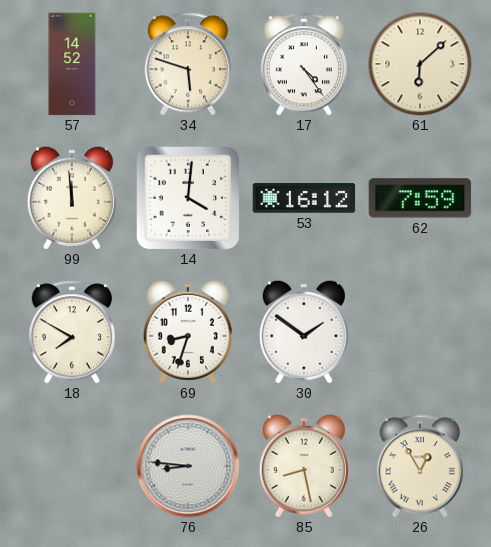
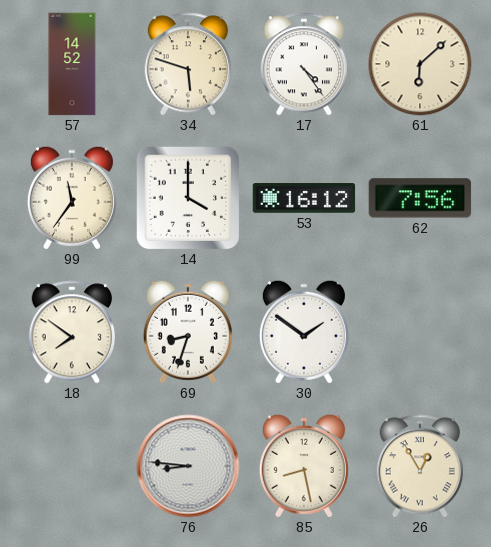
99: 11:59 -> 11:36
14: 4:01 -> 4:00
62: 7:59 -> 7:56
18: 7:50 -> 7:51
